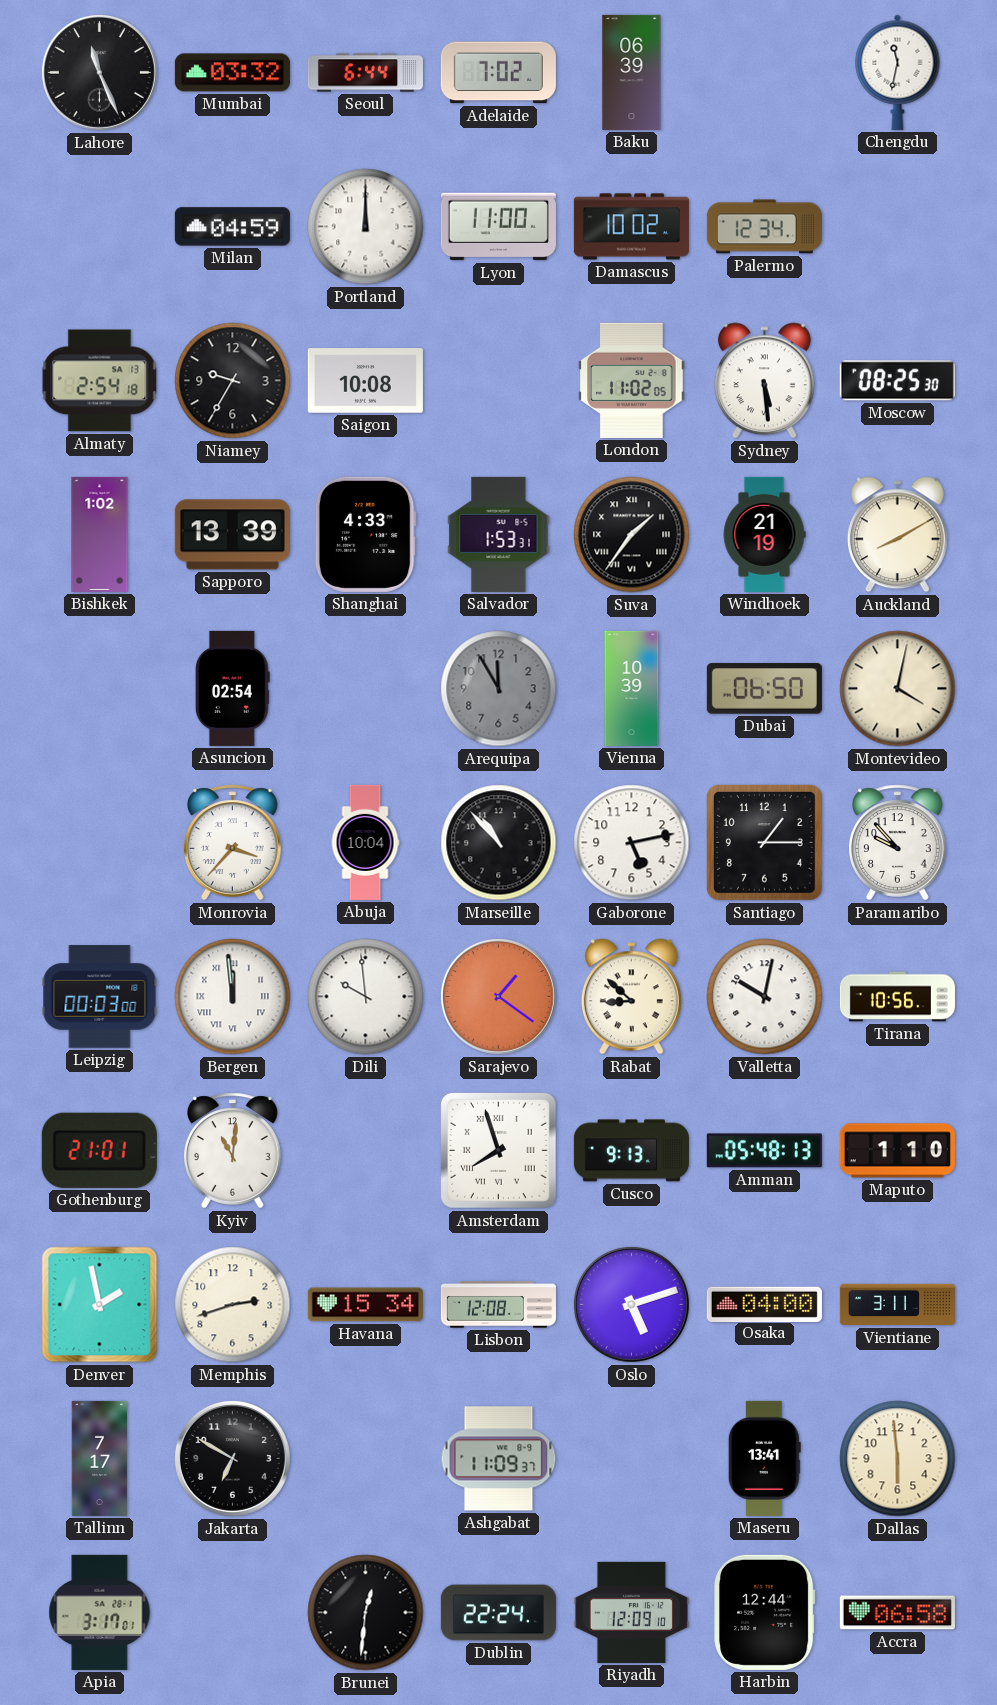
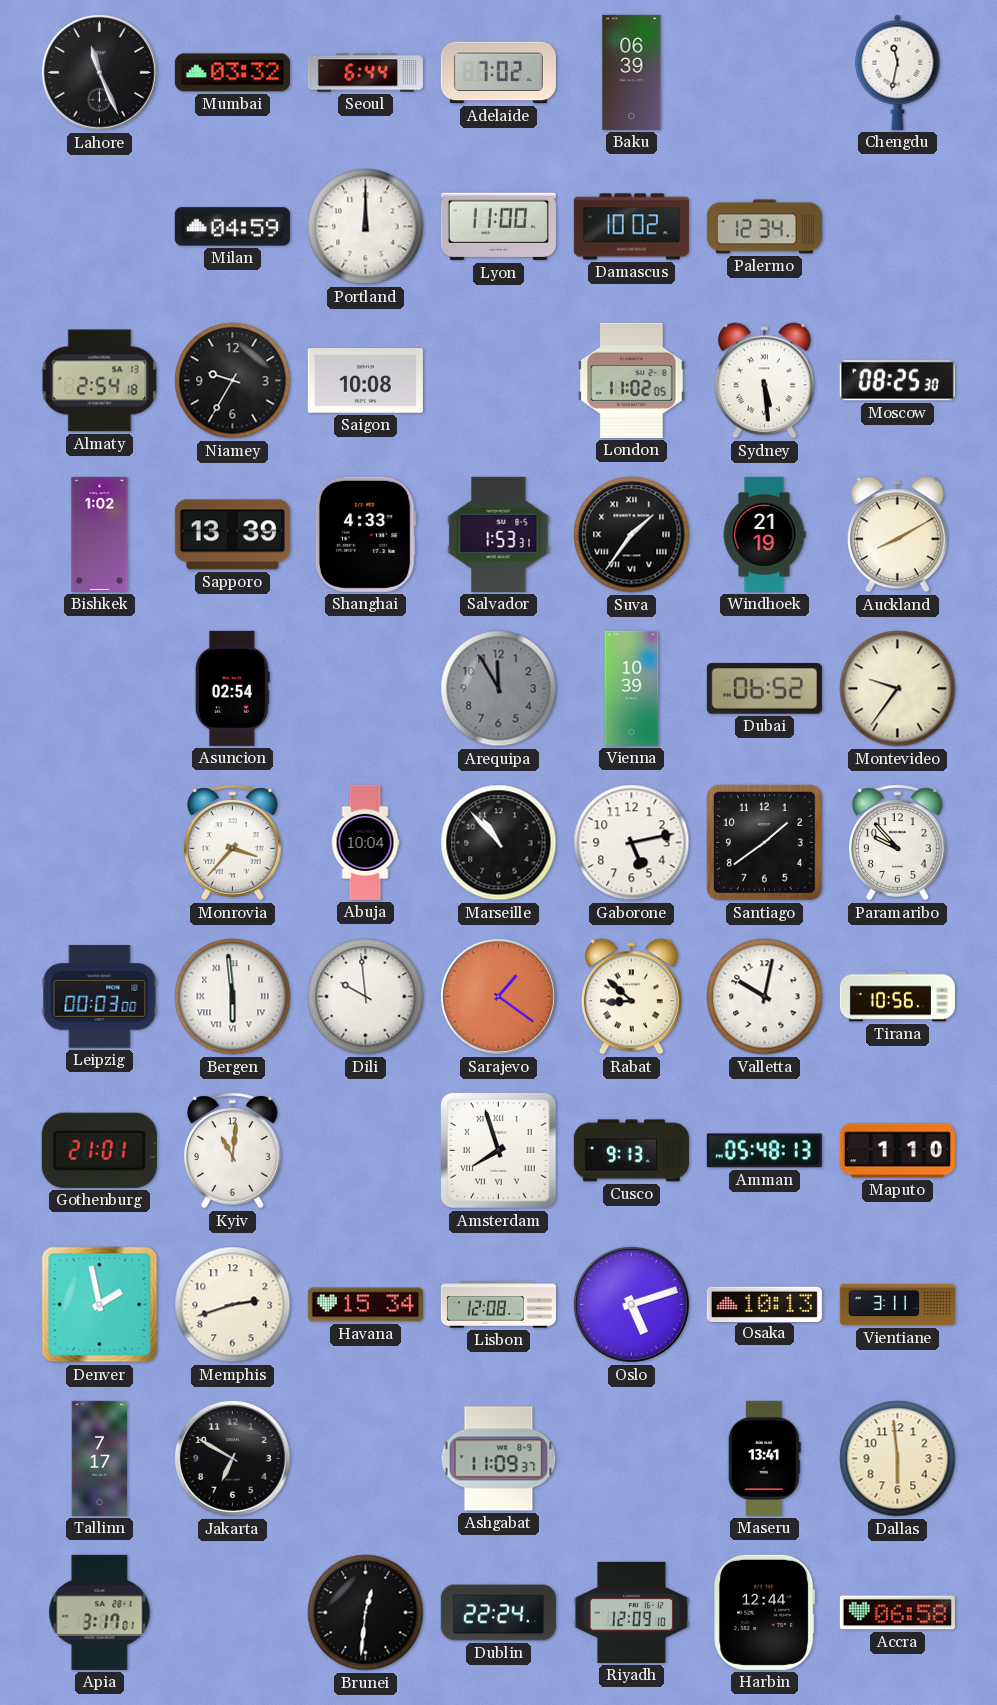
Dubai: 06:50 -> 06:52
Montevideo: 4:02 -> 9:36
Santiago: 1:15 -> 1:39
Bergen: 11:59 -> 5:59
Osaka: 04:00 -> 10:13
